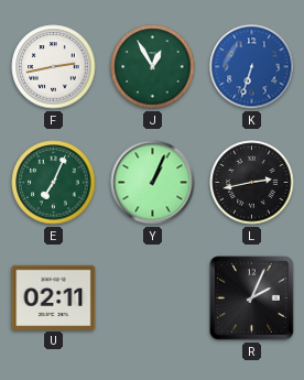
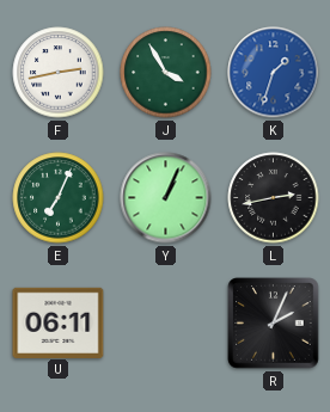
J: 12:55 -> 3:55
K: 6:33 -> 1:33
U: 02:11 -> 06:11
